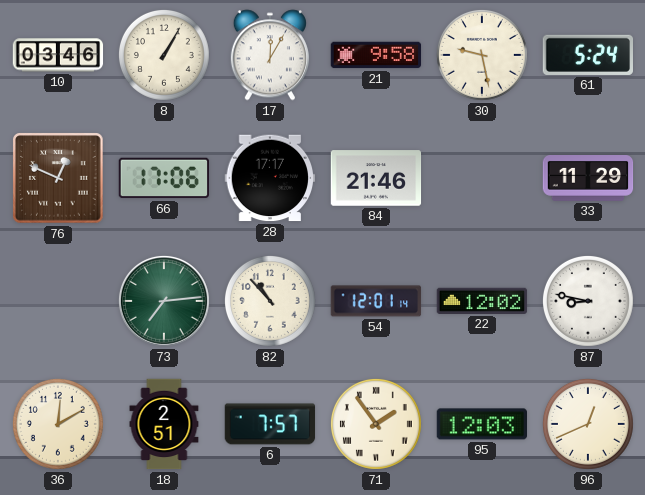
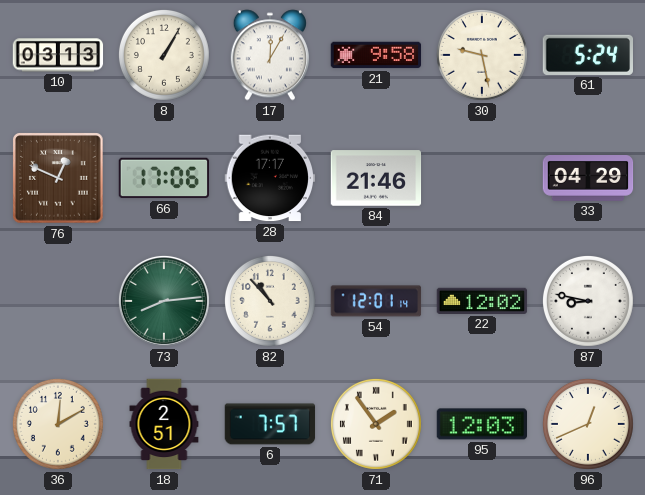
10: 03:46 -> 03:13
33: 11:29 -> 04:29
73: 7:14 -> 8:14
